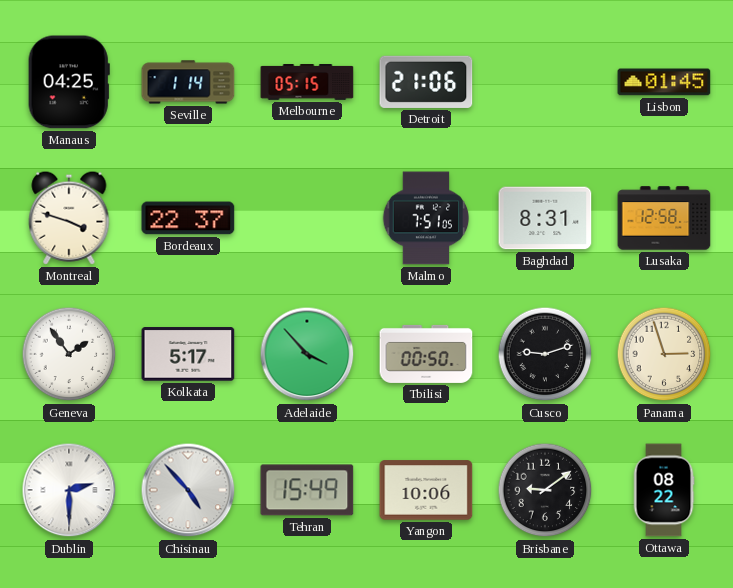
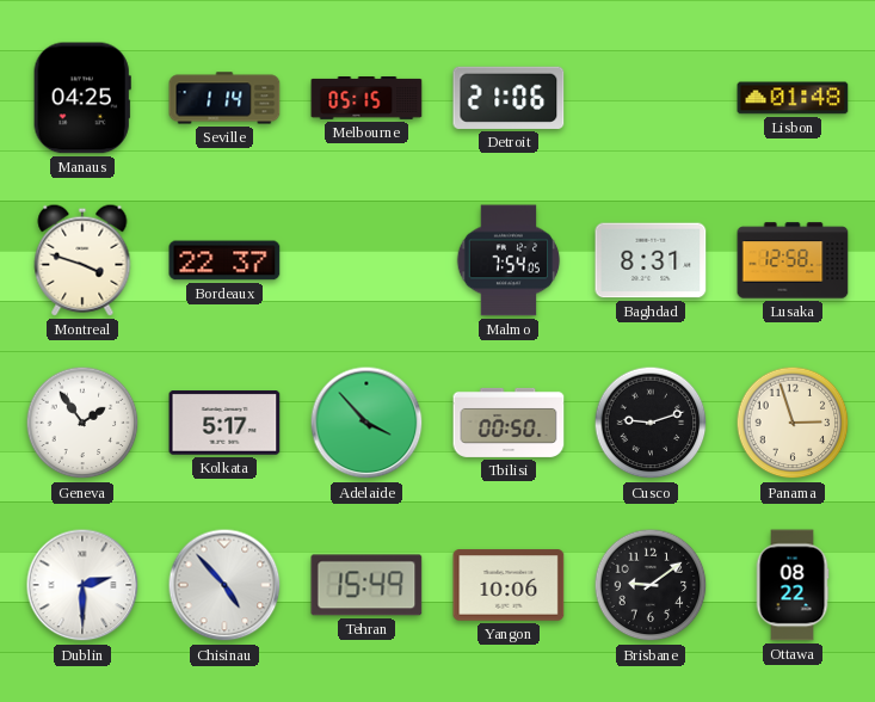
Lisbon: 01:45 -> 01:48
Malmo: 7:51 -> 7:54
